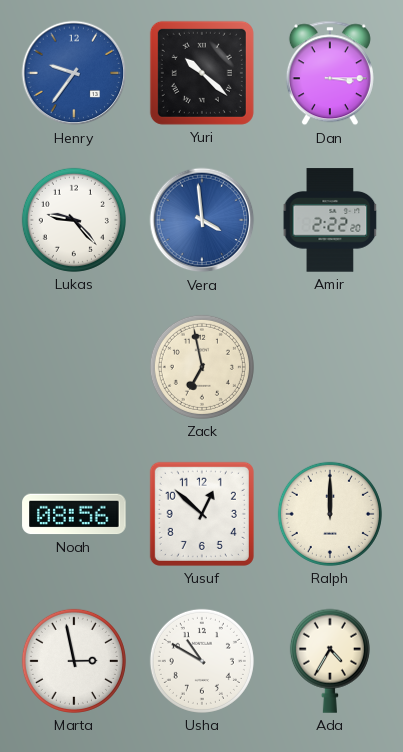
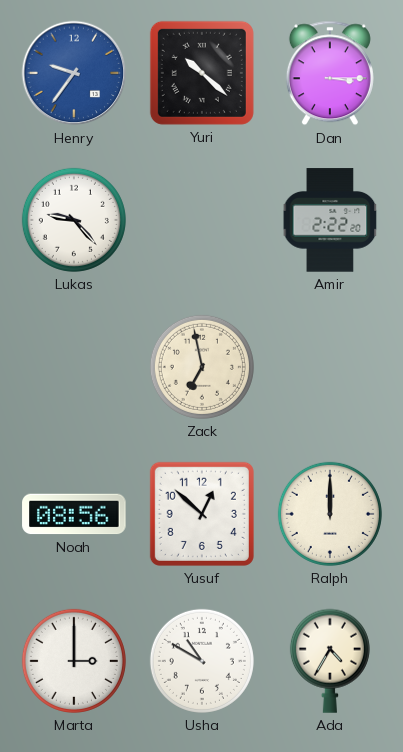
Vera: 3:59 -> none
Marta: 2:58 -> 3:00
